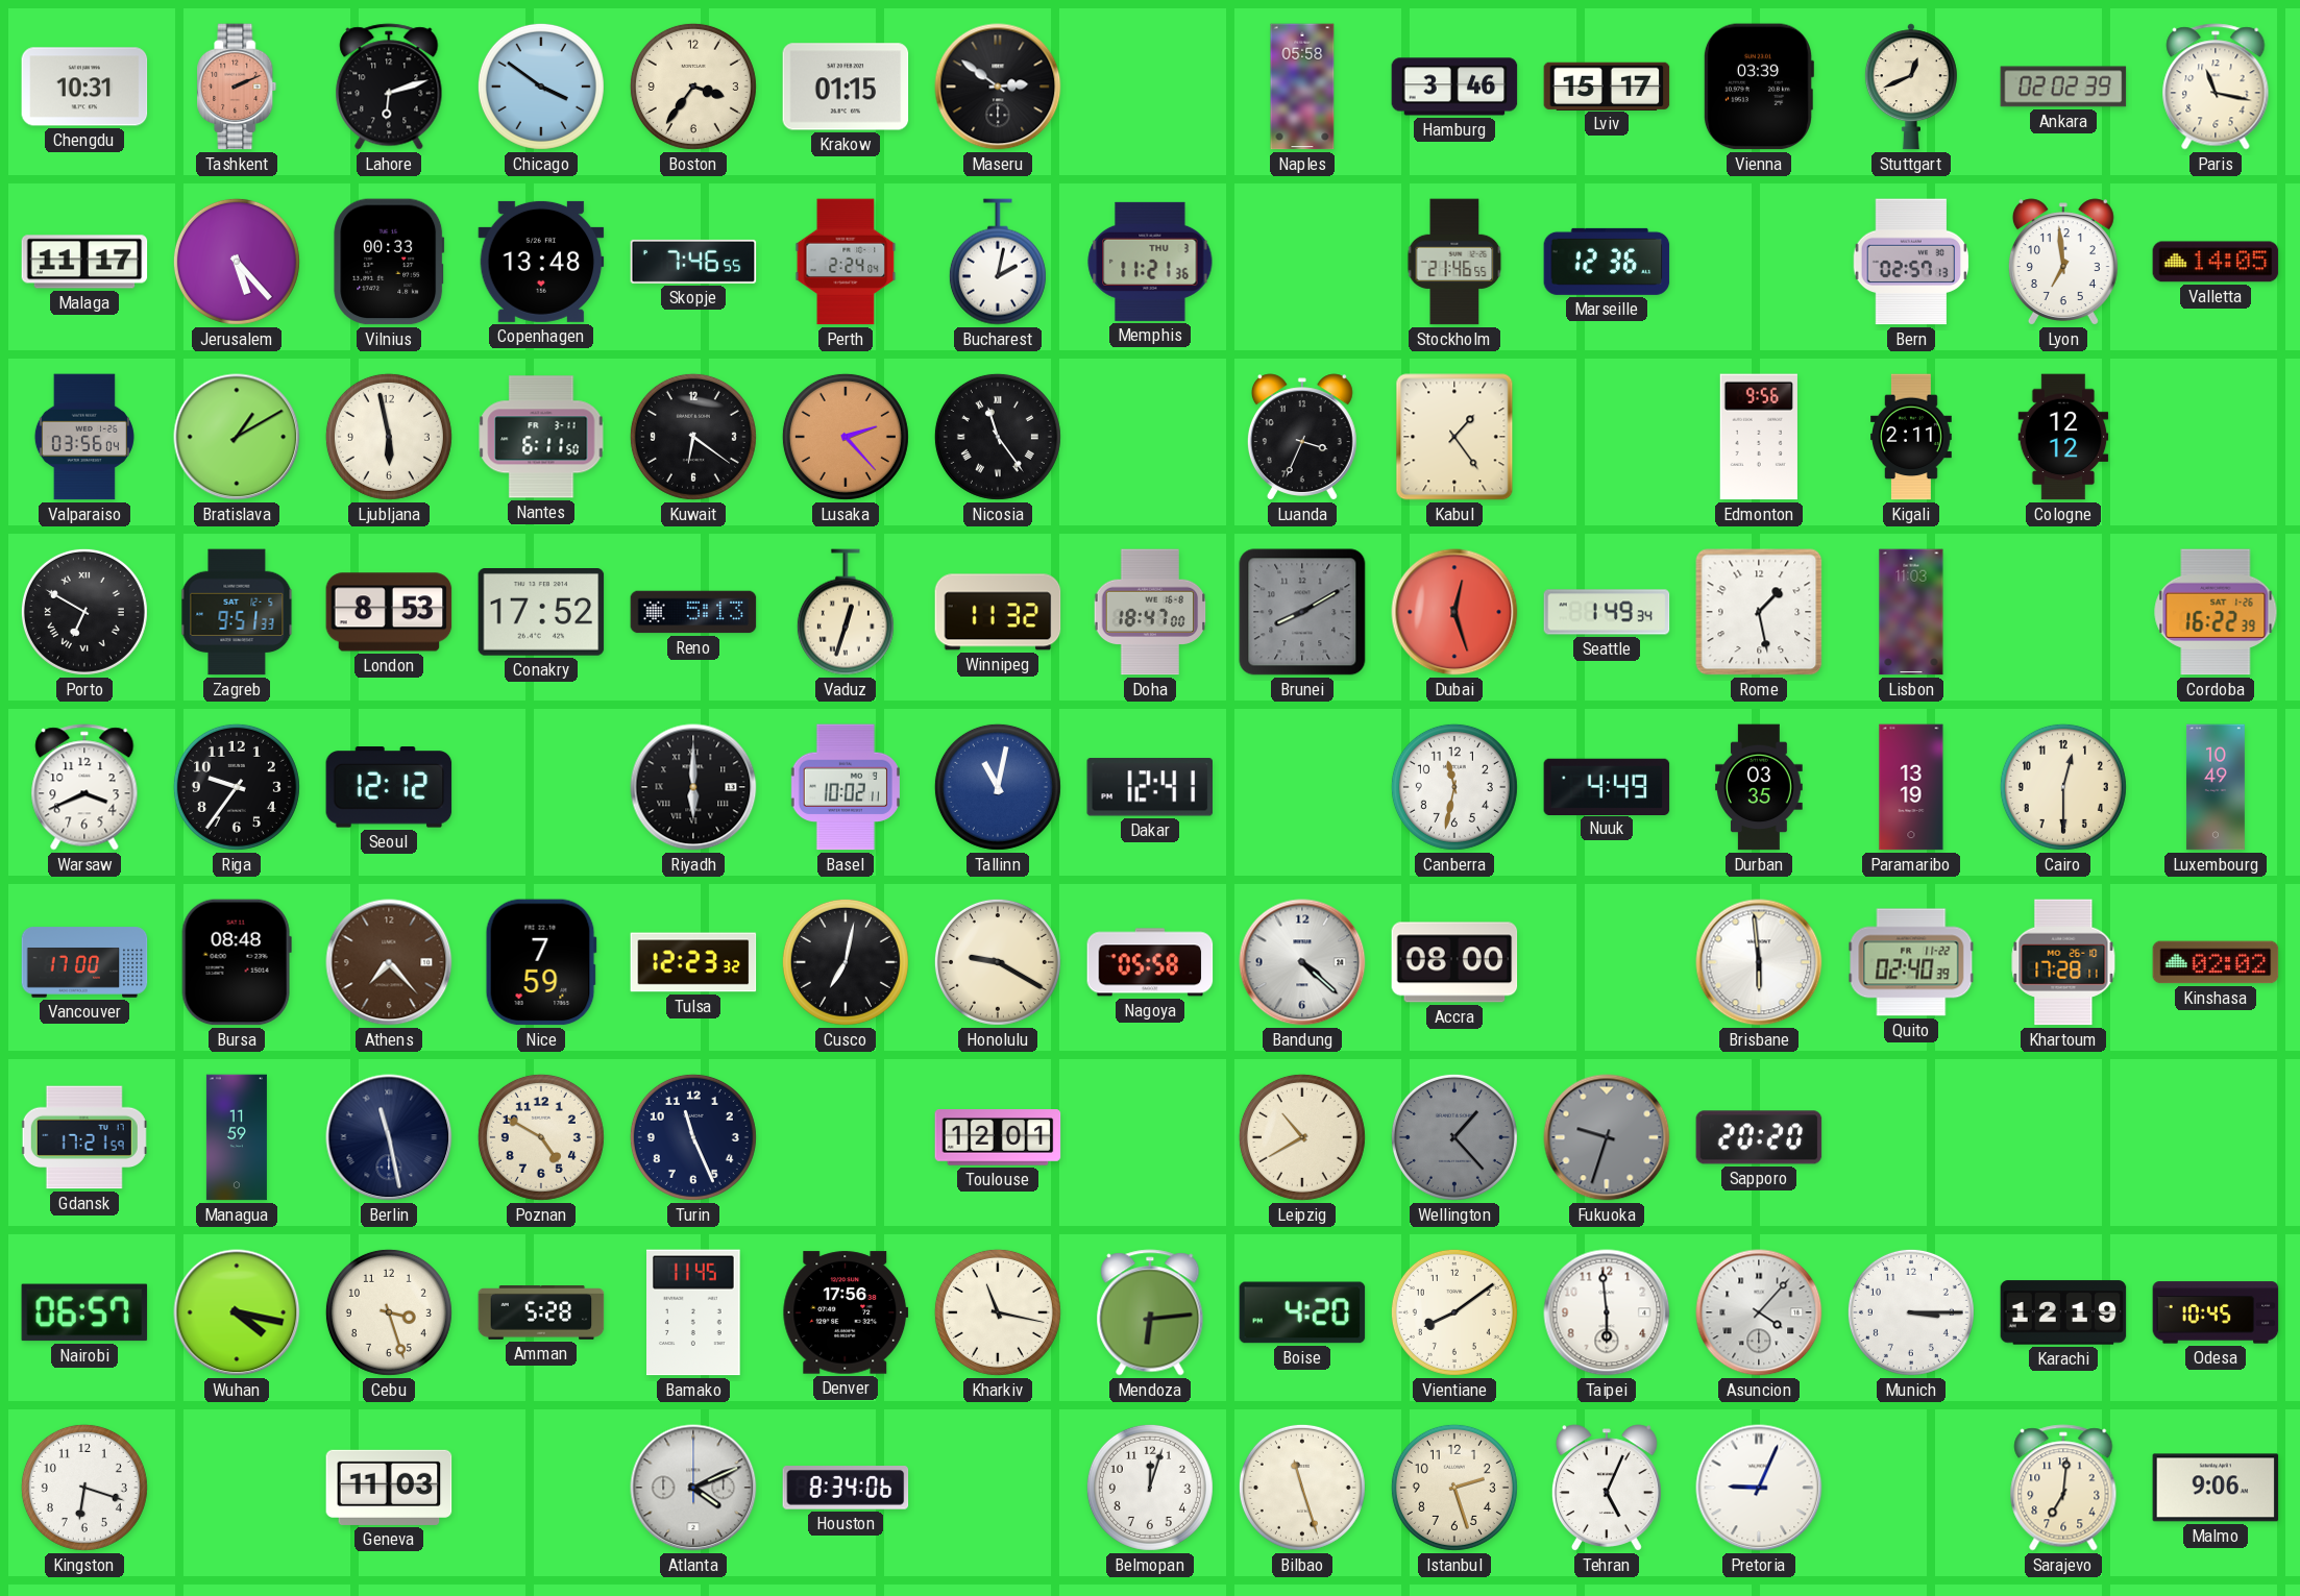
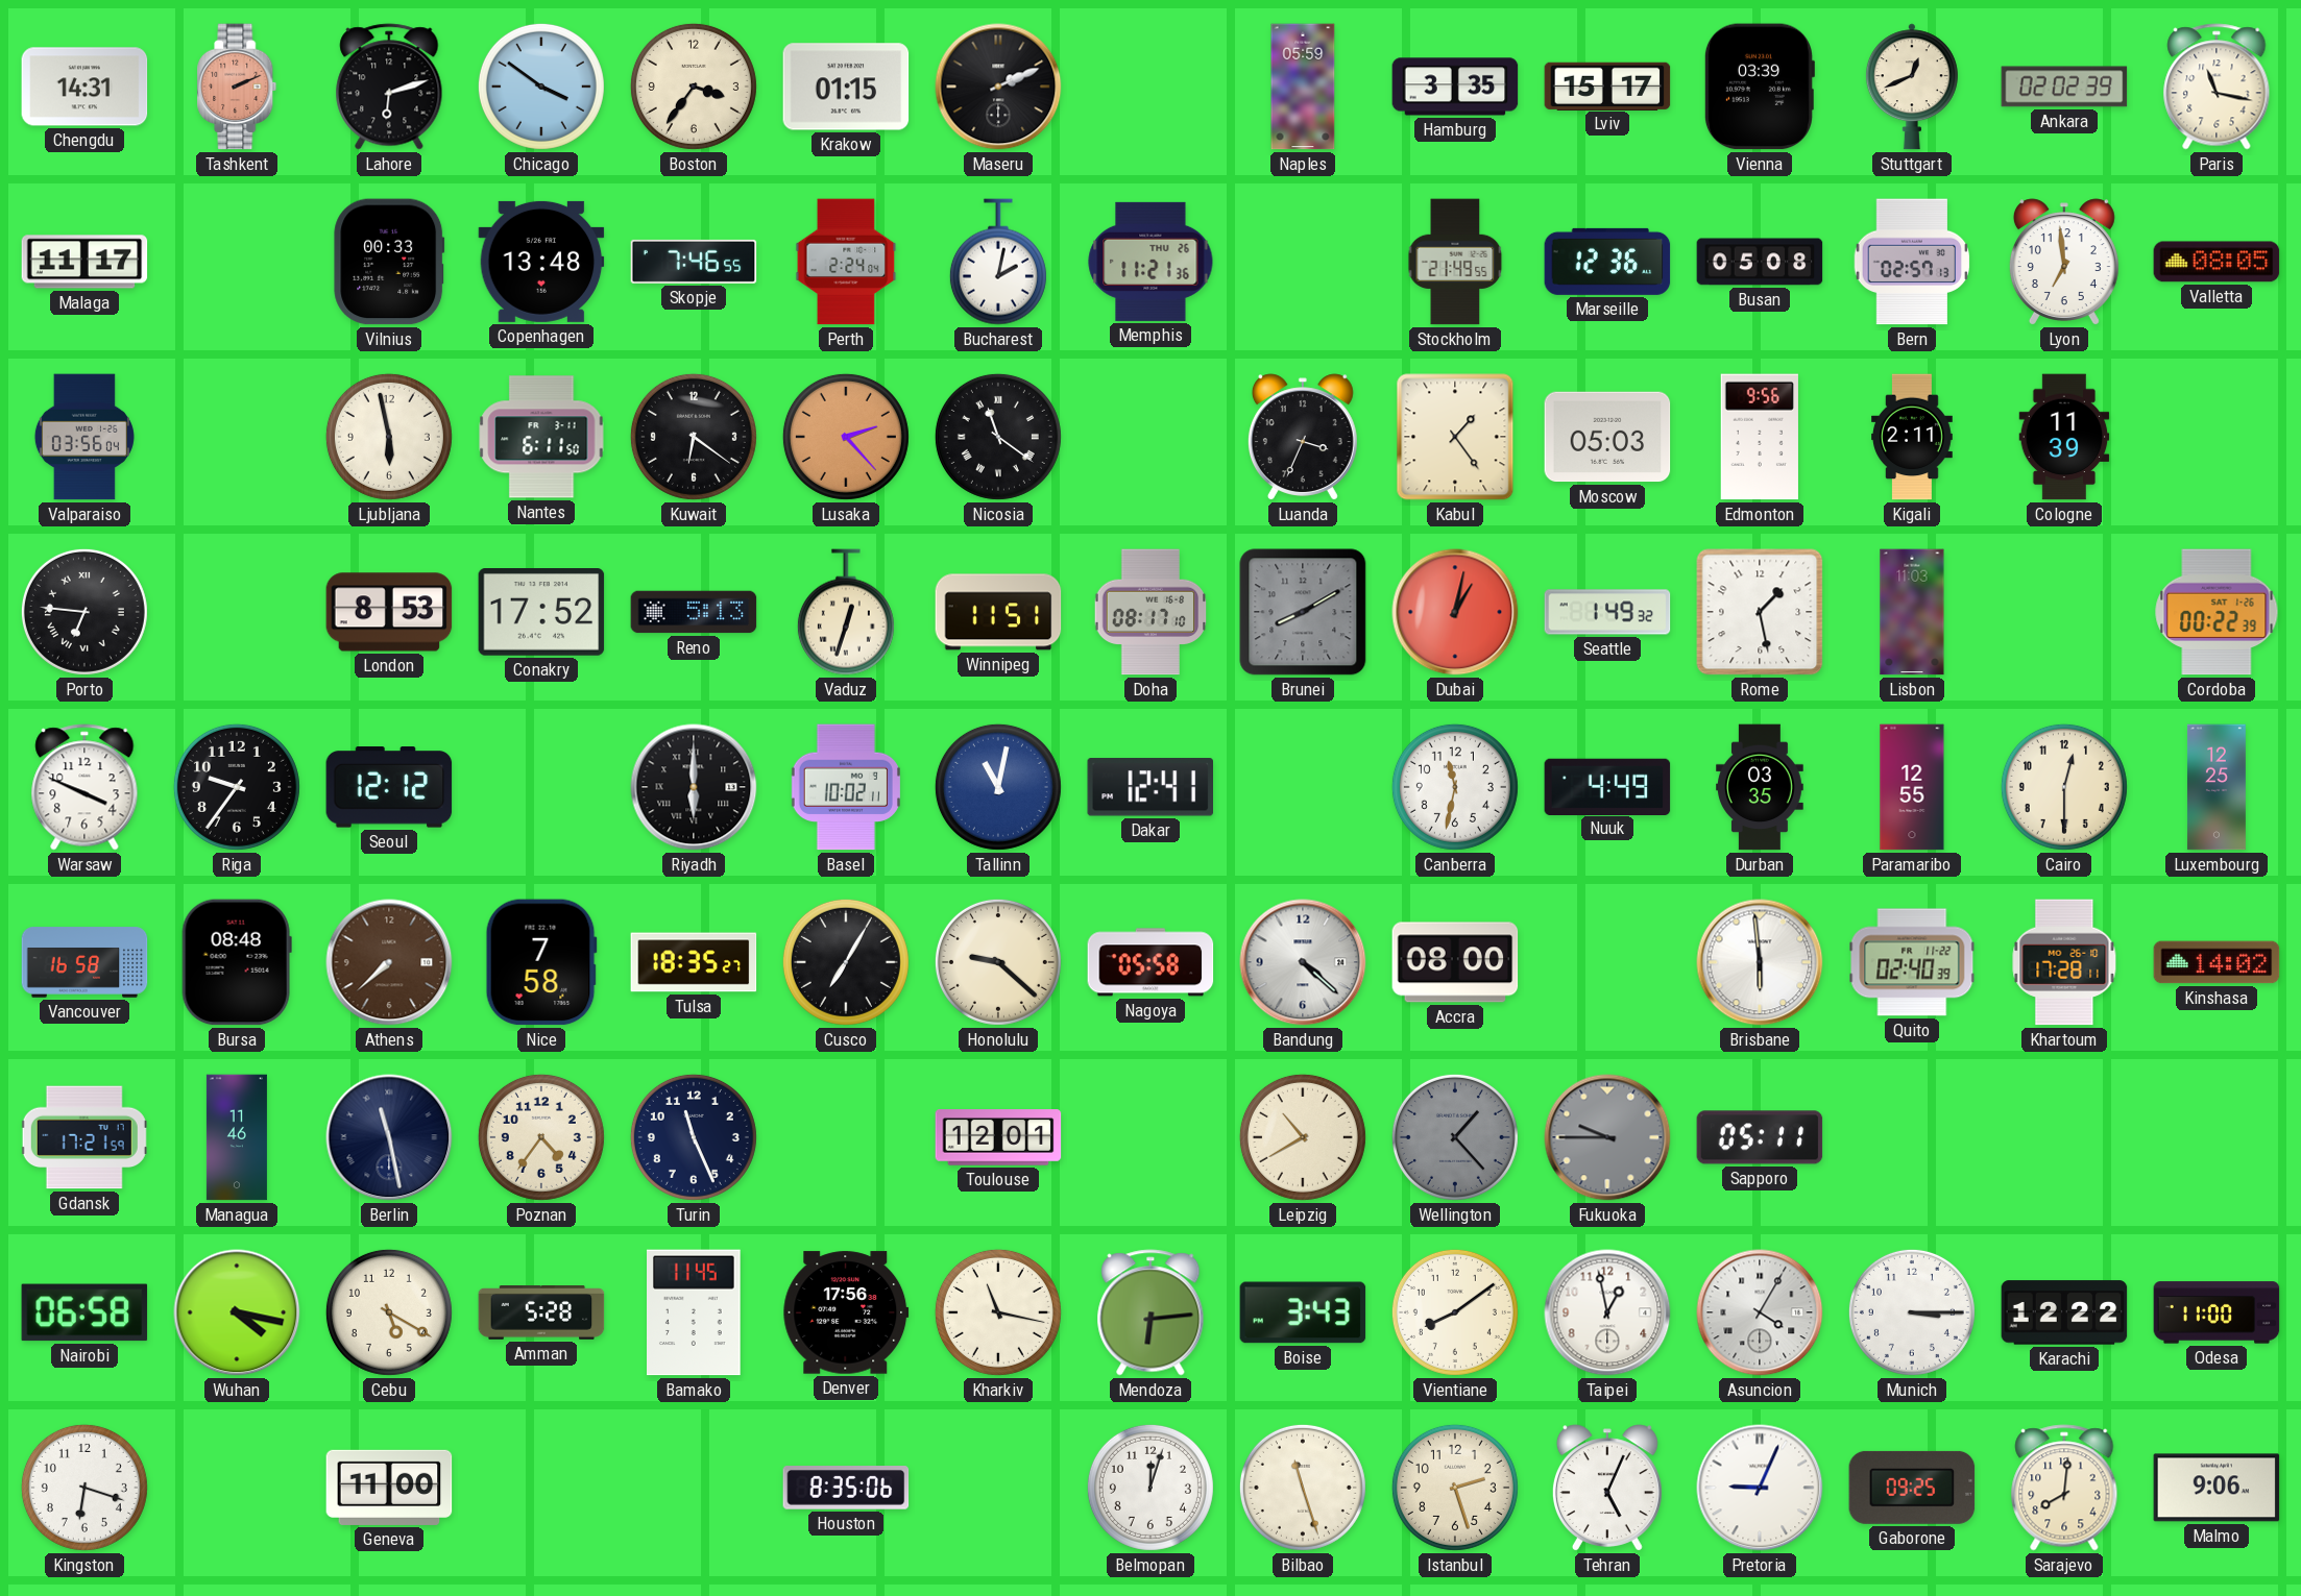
Chengdu: 10:31 -> 14:31
Maseru: 2:51 -> 2:11
Naples: 05:58 -> 05:59
Hamburg: 3:46 -> 3:35
Jerusalem: 5:23 -> none
Memphis date: THU 3 -> THU 26
Stockholm: 21:46 -> 21:49
Busan: none -> 05:08
Valletta: 14:05 -> 08:05
Bratislava: 1:10 -> none
Nicosia: 11:24 -> 11:21
Moscow: none -> 05:03
Cologne: 12:12 -> 11:39
Porto: 6:50 -> 6:46
Zagreb: 9:51 -> none
Winnipeg: 11:32 -> 11:51
Doha: 18:47 -> 08:17
Dubai: 12:27 -> 1:02
Seattle: 1:49:34 -> 1:49:32
Cordoba: 16:22 -> 00:22
Warsaw: 3:41 -> 3:49
Paramaribo: 13:19 -> 12:55
Luxembourg: 10:49 -> 12:25
Vancouver: 17:00 -> 16:58
Athens: 7:23 -> 7:38
Nice: 7:59 -> 7:58
Tulsa: 12:23 -> 18:35
Cusco: 7:02 -> 7:05
Honolulu: 9:20 -> 9:22
Kinshasa: 02:02 -> 14:02
Managua: 11:59 -> 11:46
Poznan: 4:50 -> 4:36
Fukuoka: 9:33 -> 9:45
Sapporo: 20:20 -> 05:11
Nairobi: 06:57 -> 06:58
Cebu: 3:27 -> 5:20
Boise: 4:20 -> 3:43
Taipei: 5:59 -> 12:58
Asuncion: 4:07 -> 4:05
Karachi: 12:19 -> 12:22
Odesa: 10:45 -> 11:00
Geneva: 11:03 -> 11:00
Atlanta: 4:11 -> none
Houston: 8:34 -> 8:35
Gaborone: none -> 09:25
Sarajevo: 7:01 -> 8:01
